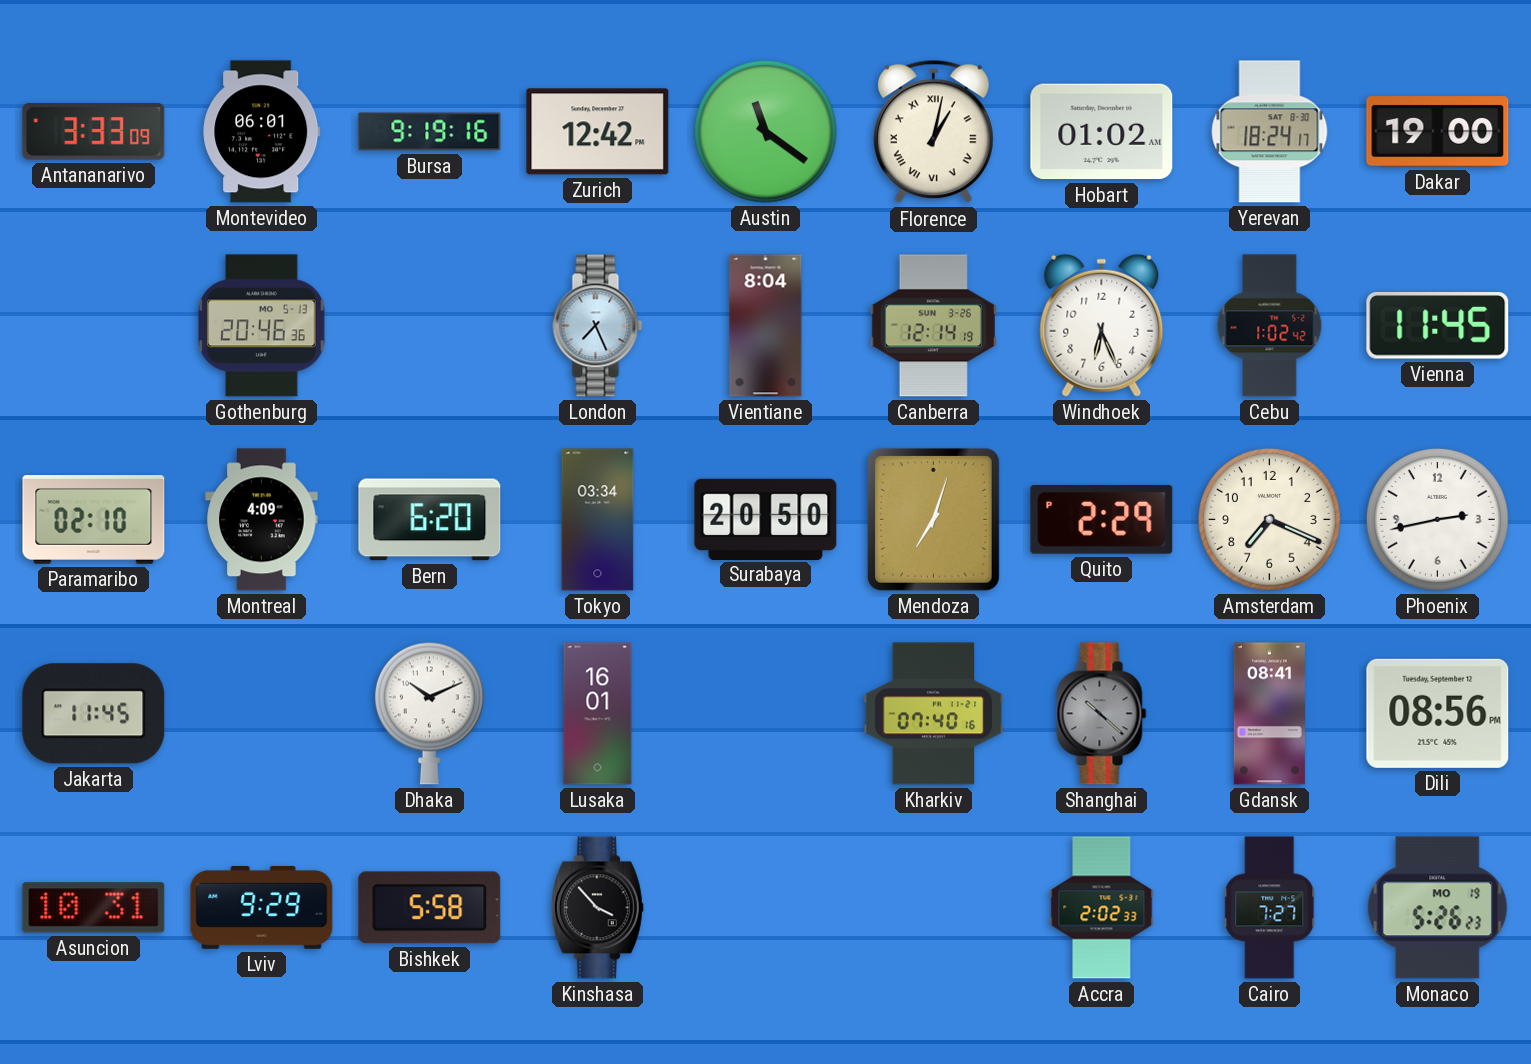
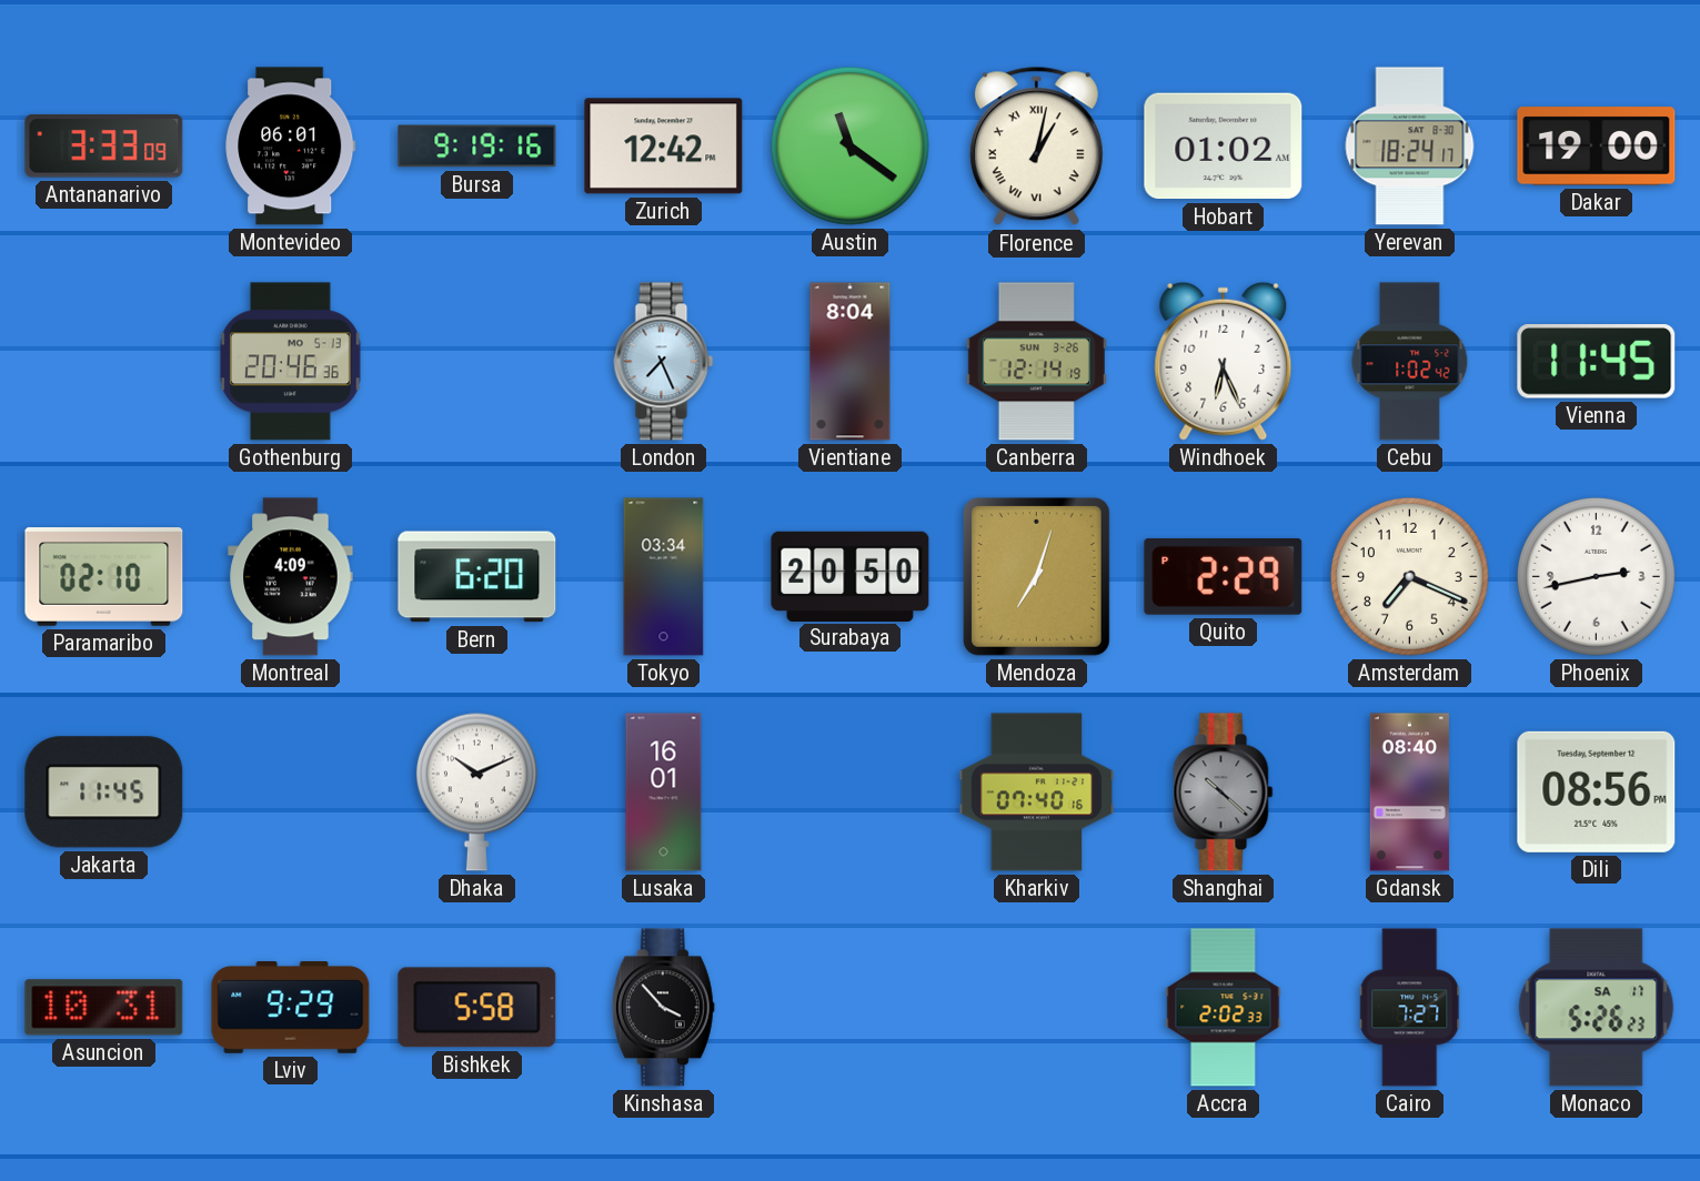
Gdansk: 08:41 -> 08:40
Monaco date: MO 19 -> SA 17
